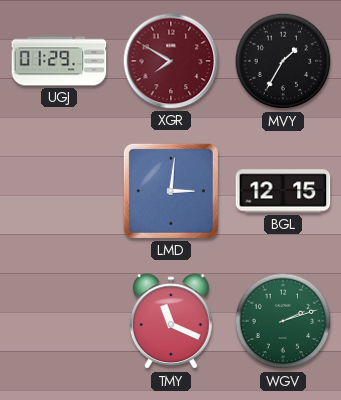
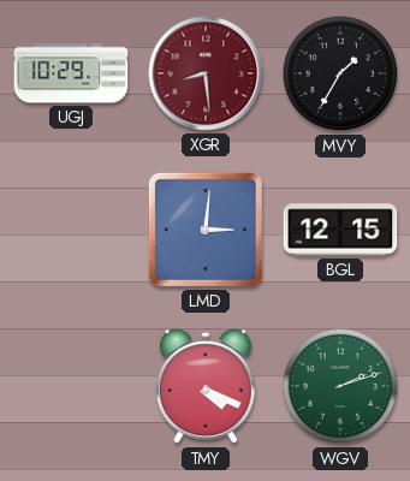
UGJ: 01:29 -> 10:29
XGR: 7:50 -> 8:29
TMY: 11:19 -> 4:19
